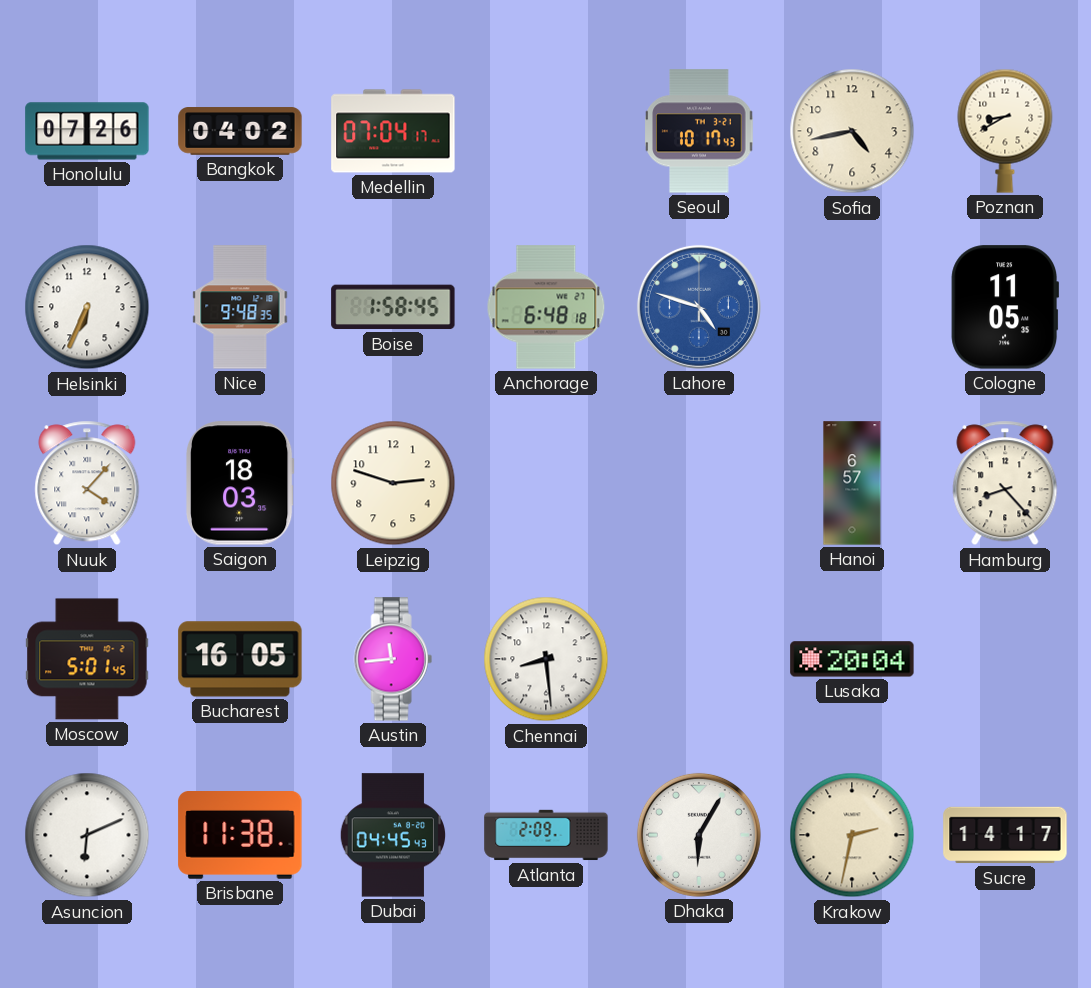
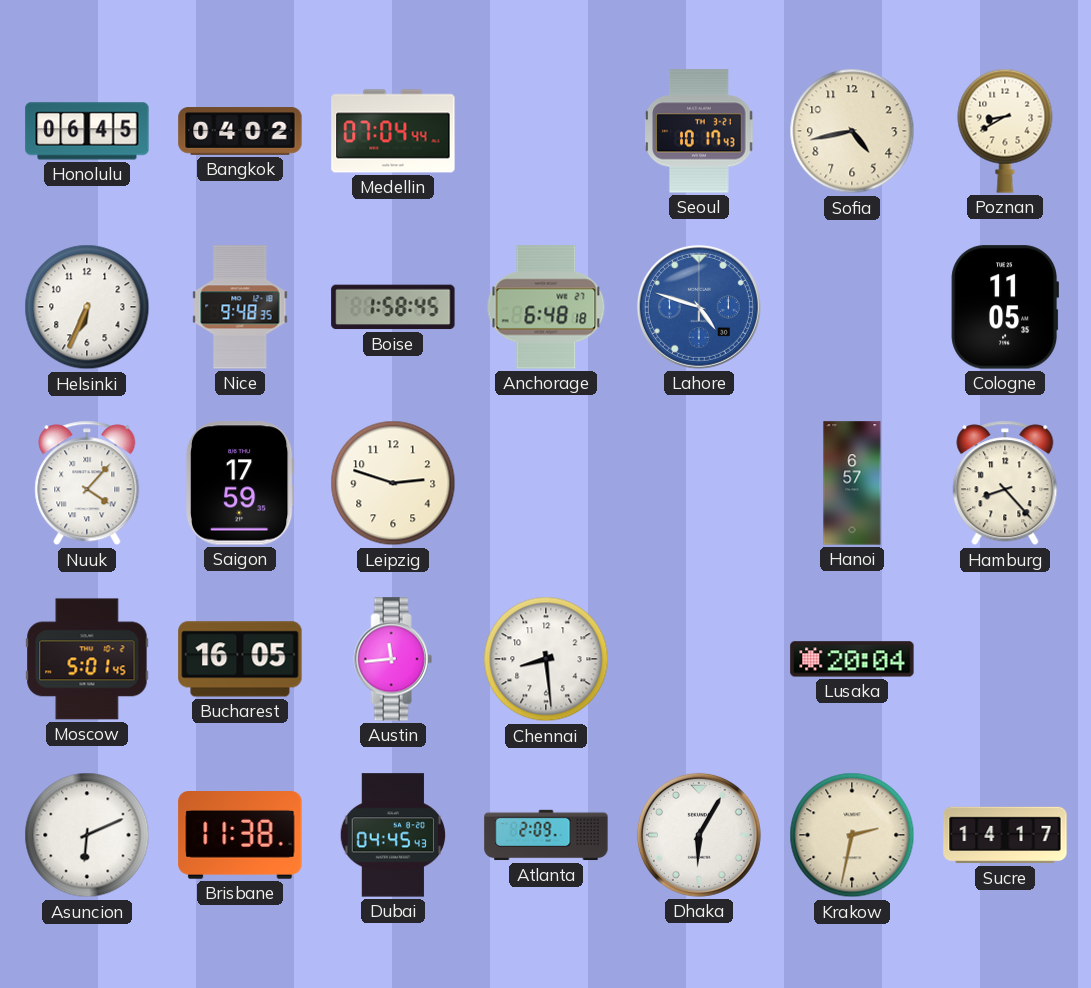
Honolulu: 07:26 -> 06:45
Medellin: 07:04:17 -> 07:04:44
Saigon: 18:03 -> 17:59
